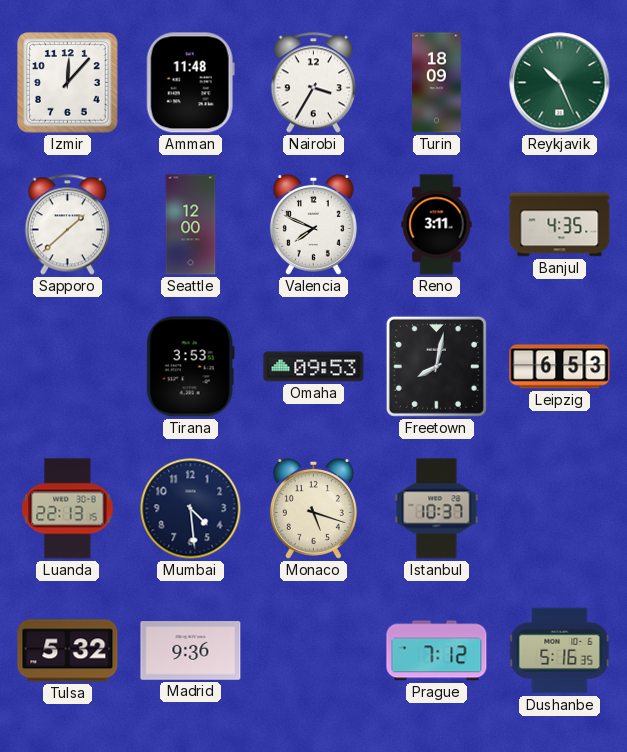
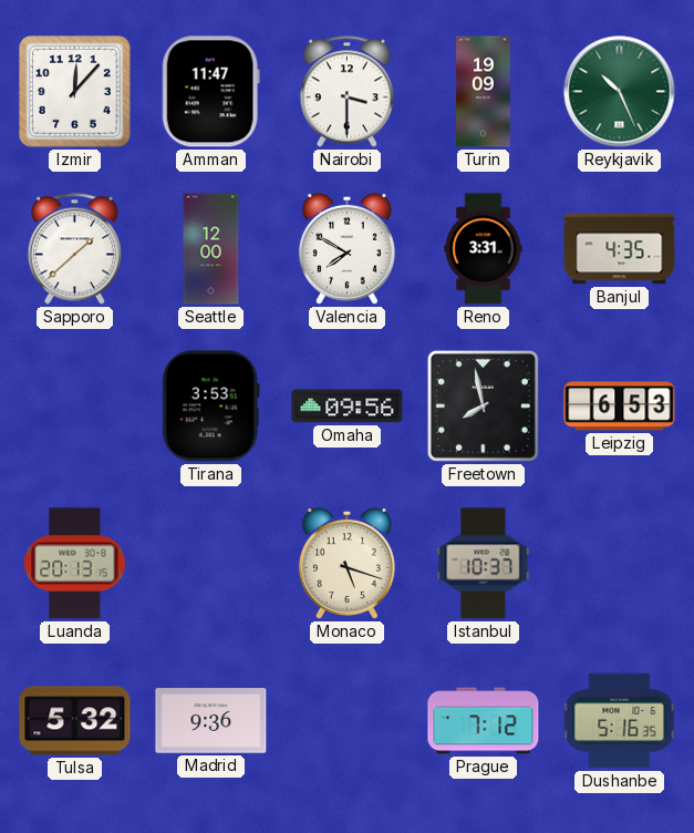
Amman: 11:48 -> 11:47
Nairobi: 3:35 -> 3:30
Turin: 18:09 -> 19:09
Valencia: 7:49 -> 7:50
Reno: 3:11 -> 3:31
Omaha: 09:53 -> 09:56
Freetown: 8:02 -> 7:58
Luanda: 22:13 -> 20:13
Mumbai: 4:29 -> none
